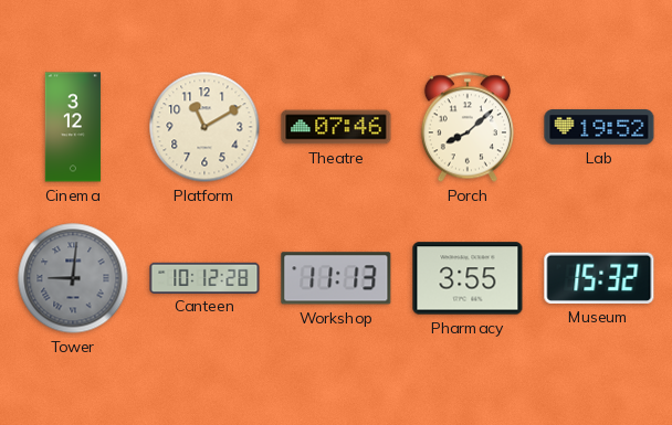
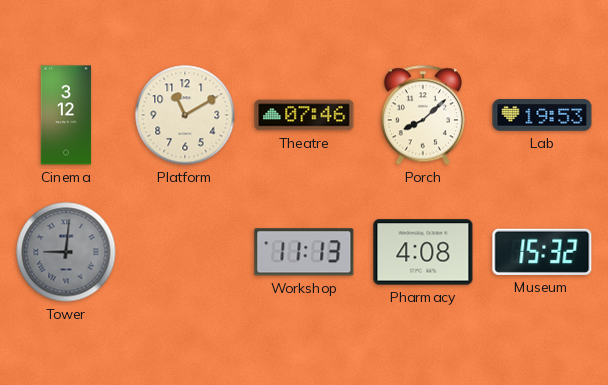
Lab: 19:52 -> 19:53
Canteen: 10:12 -> none
Pharmacy: 3:55 -> 4:08
